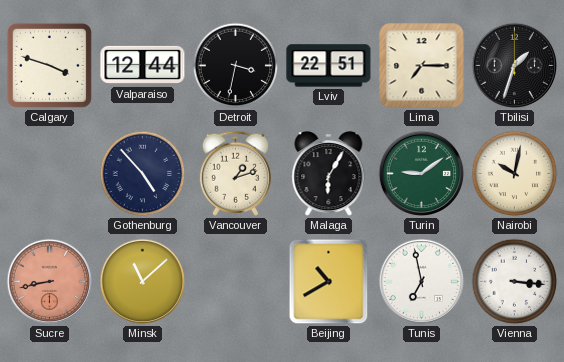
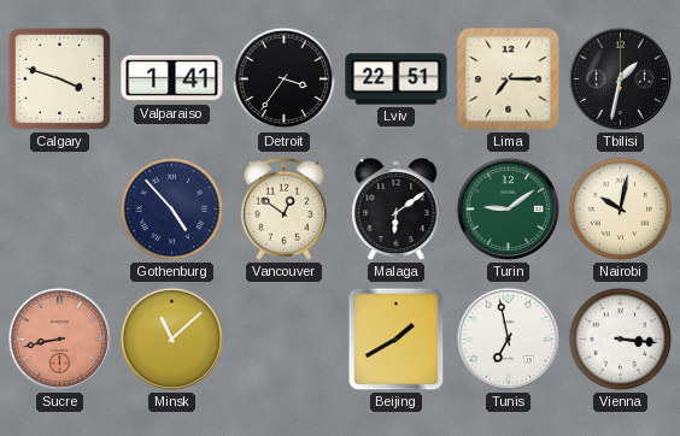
Valparaiso: 12:44 -> 1:41
Detroit: 3:32 -> 3:36
Tbilisi: 1:33 -> 1:32
Vancouver: 1:12 -> 12:51
Malaga: 6:05 -> 6:09
Beijing: 10:40 -> 1:40
